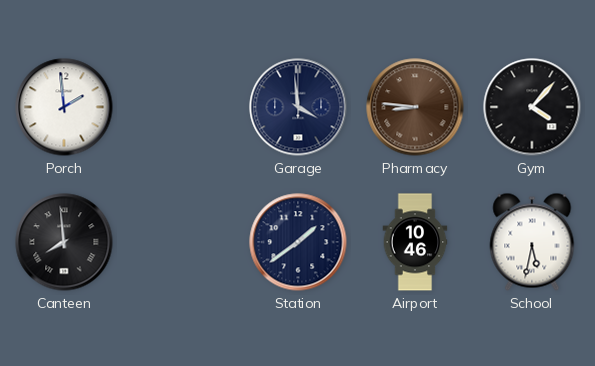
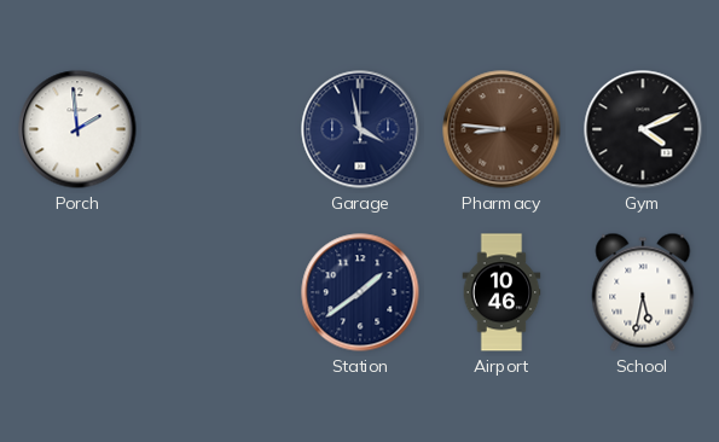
Garage: 3:59 -> 3:58
Gym: 4:07 -> 4:11
Canteen: 7:59 -> none
